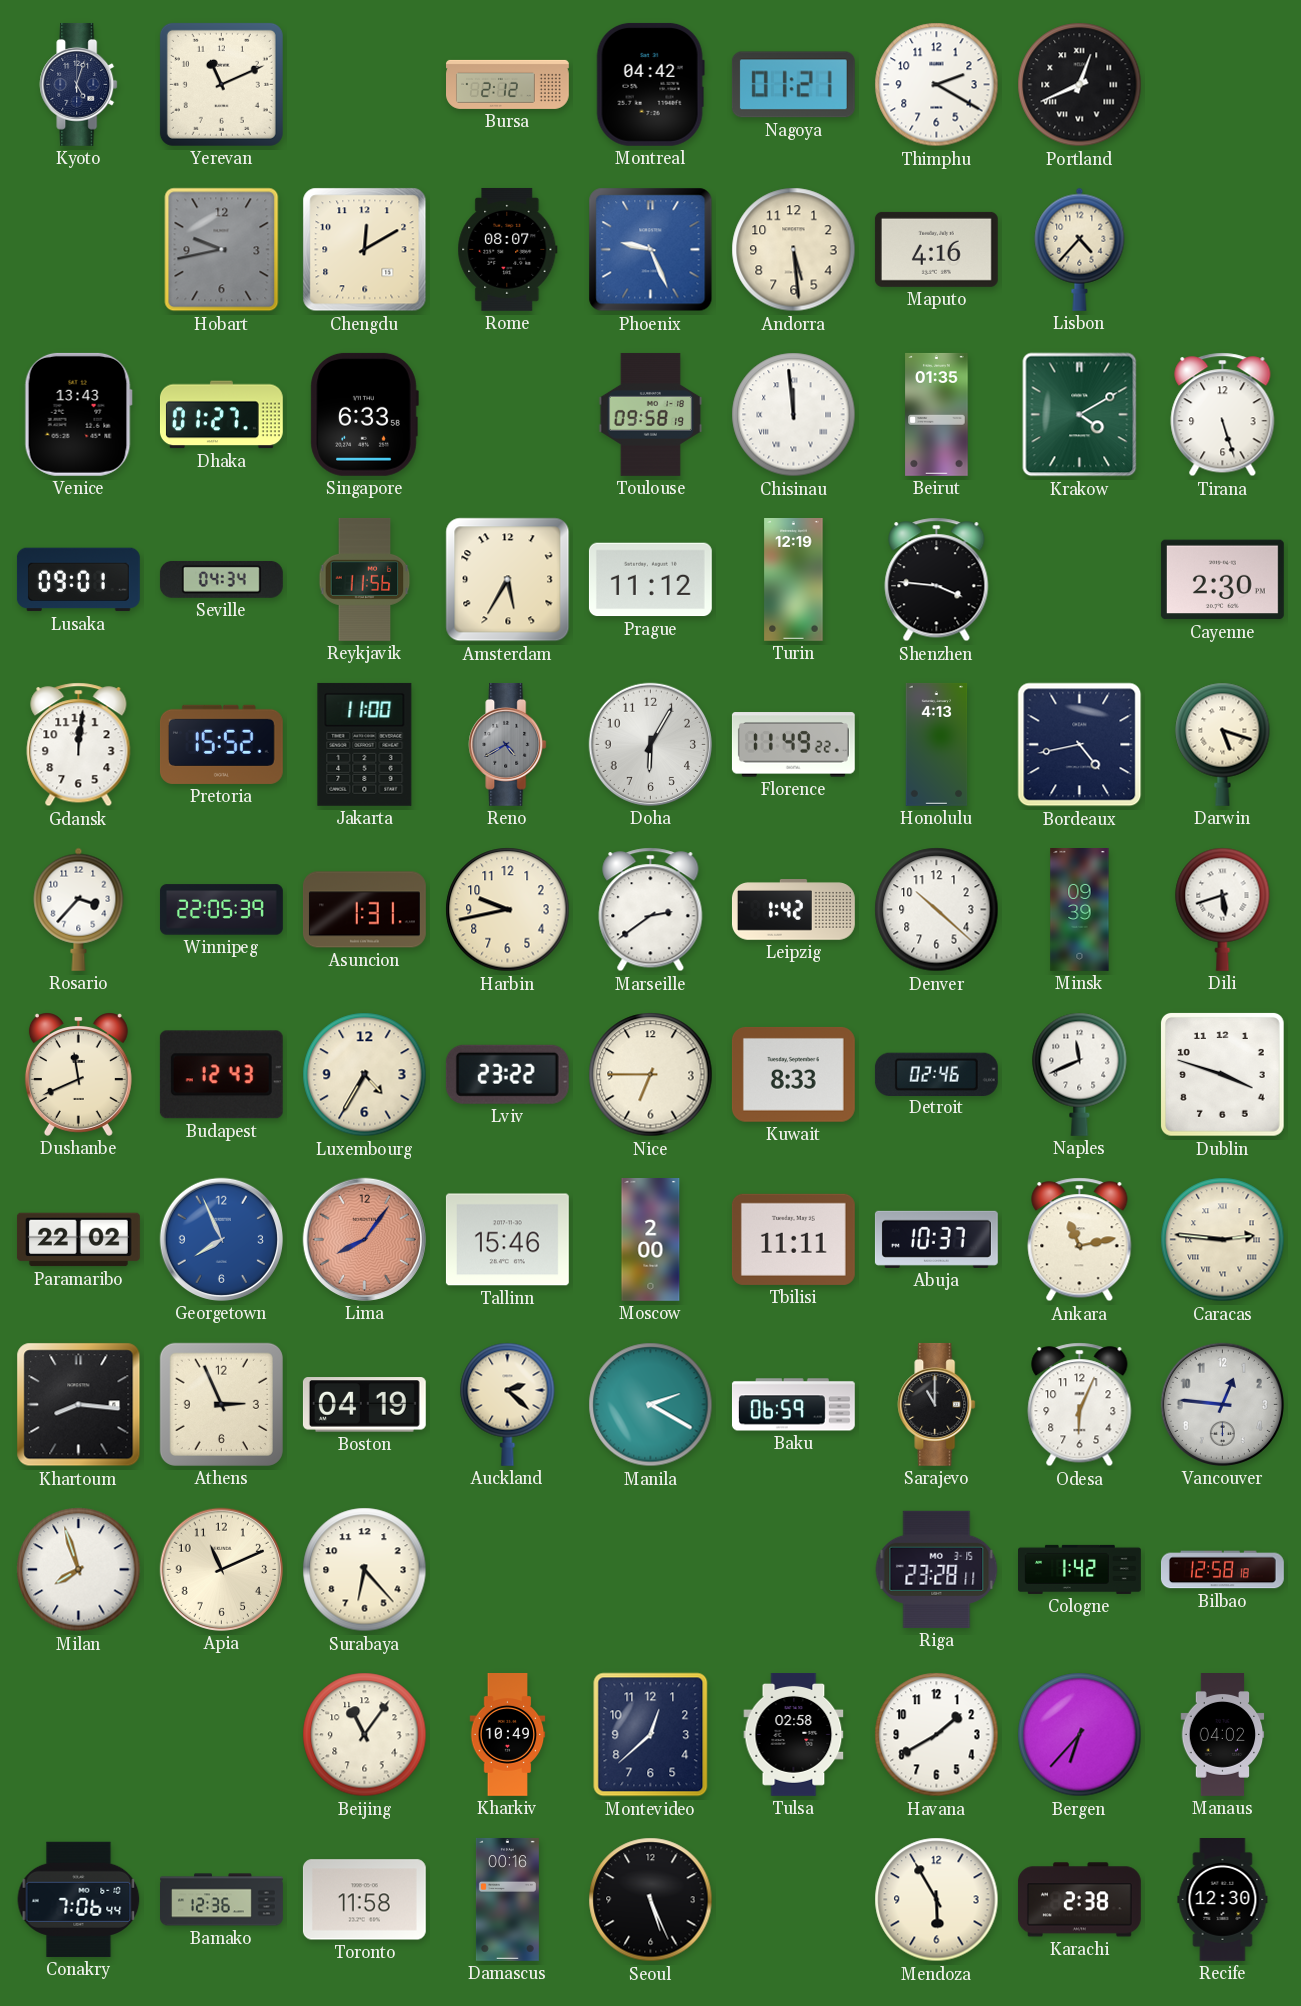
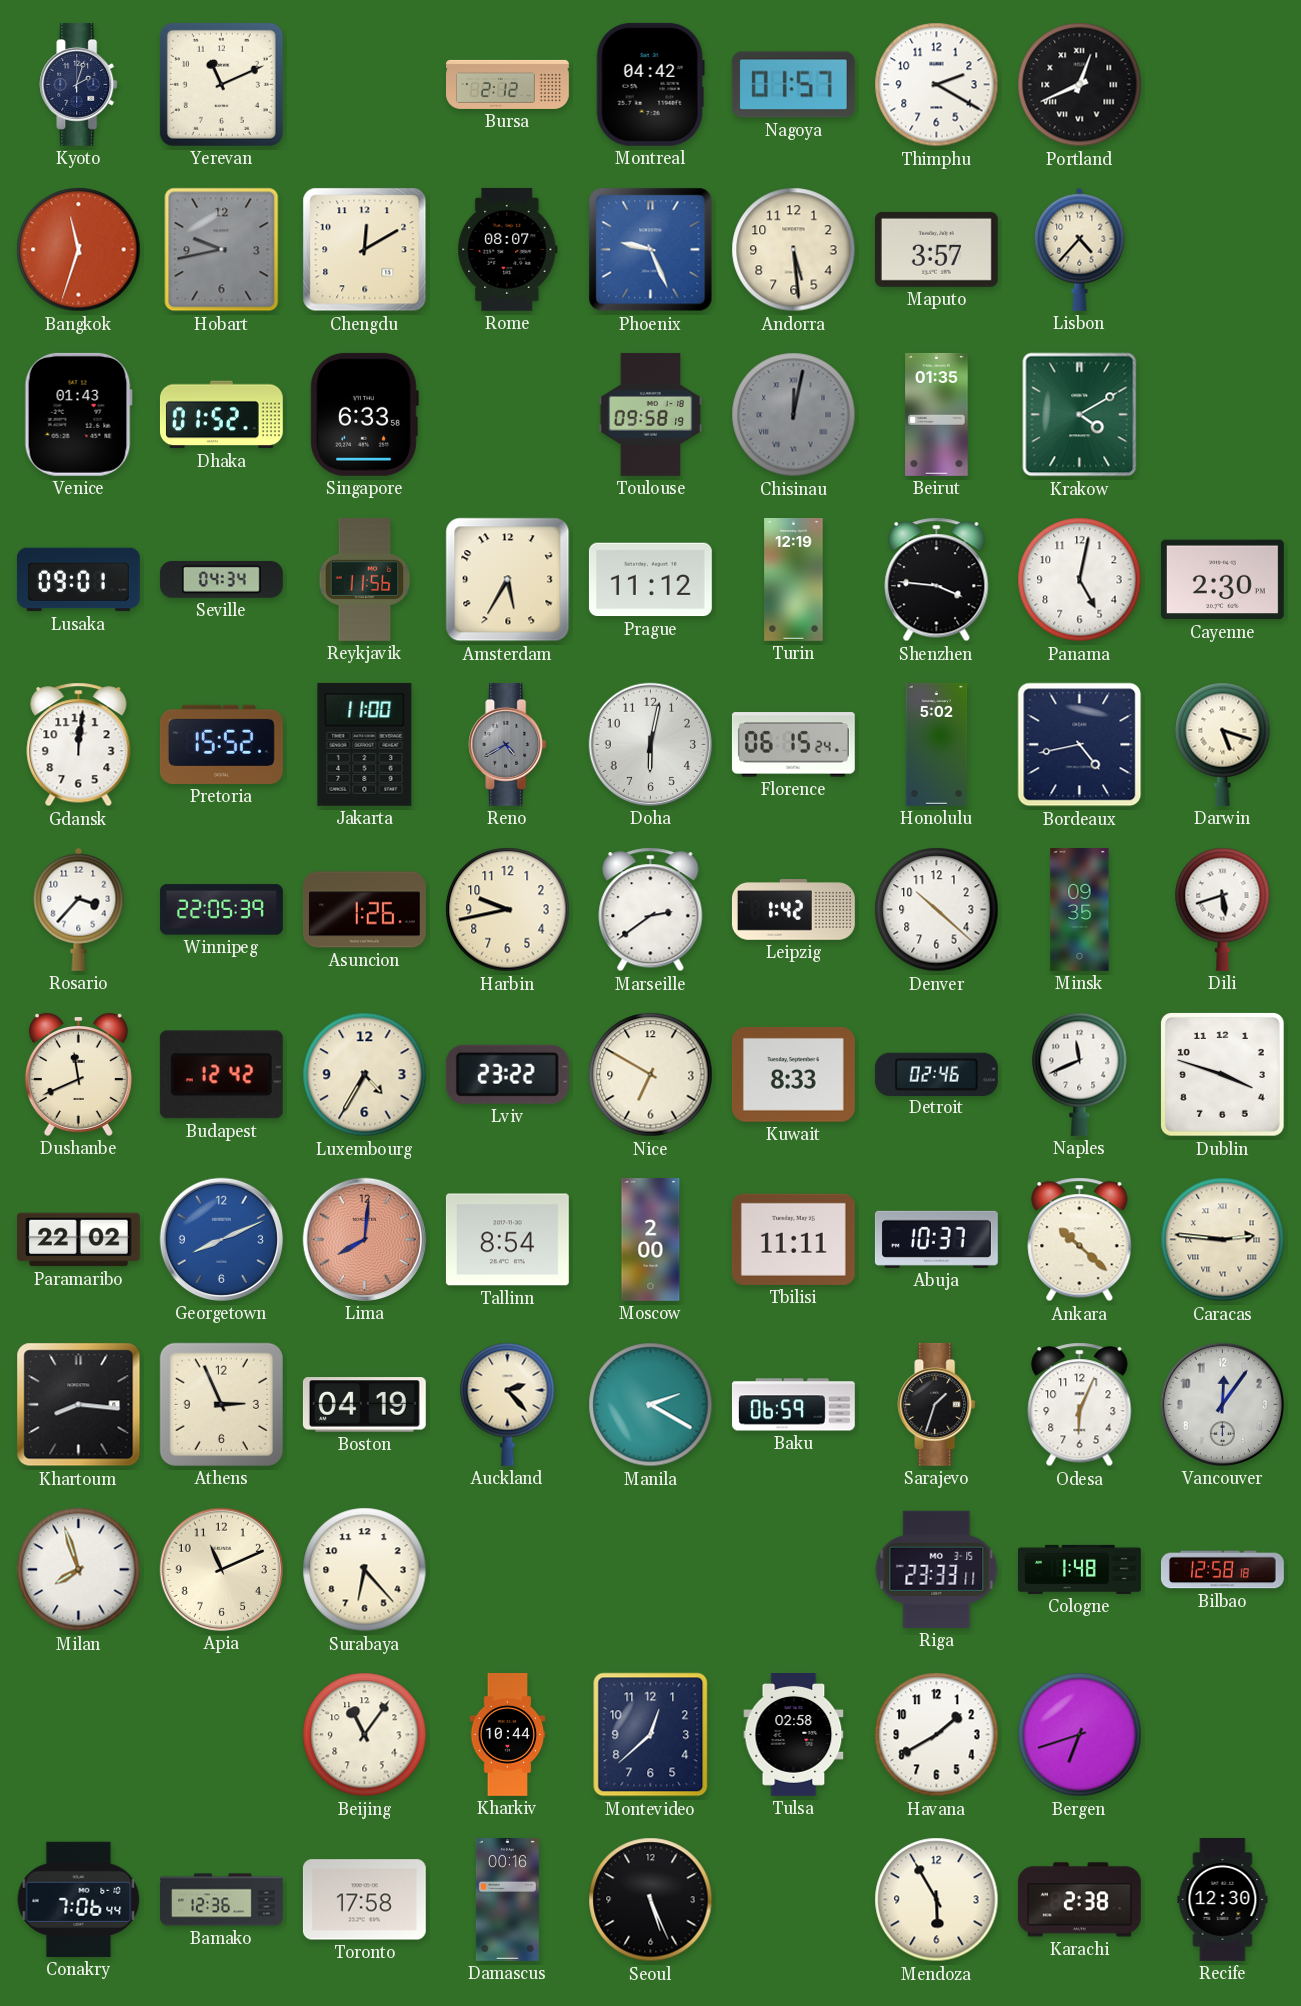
Kyoto: 5:03 -> 2:03
Nagoya: 01:21 -> 01:57
Bangkok: none -> 11:33
Maputo: 4:16 -> 3:57
Venice: 13:43 -> 01:43
Dhaka: 01:27 -> 01:52
Chisinau: 11:59 -> 12:02
Chisinau dial: white -> grey
Tirana: 5:27 -> none
Panama: none -> 5:02
Doha: 6:05 -> 6:02
Florence: 11:49 -> 06:15
Honolulu: 4:13 -> 5:02
Asuncion: 1:31 -> 1:26
Minsk: 09:39 -> 09:35
Budapest: 12:43 -> 12:42
Nice: 6:45 -> 6:50
Georgetown: 7:56 -> 8:11
Lima: 8:06 -> 8:01
Tallinn: 15:46 -> 8:54
Ankara: 11:13 -> 10:22
Auckland: 2:22 -> 2:23
Sarajevo: 11:00 -> 1:33
Vancouver: 12:46 -> 12:06
Riga: 23:28 -> 23:33
Cologne: 1:42 -> 1:48
Kharkiv: 10:49 -> 10:44
Bergen: 6:37 -> 6:42
Manaus: 04:02 -> none
Toronto: 11:58 -> 17:58
